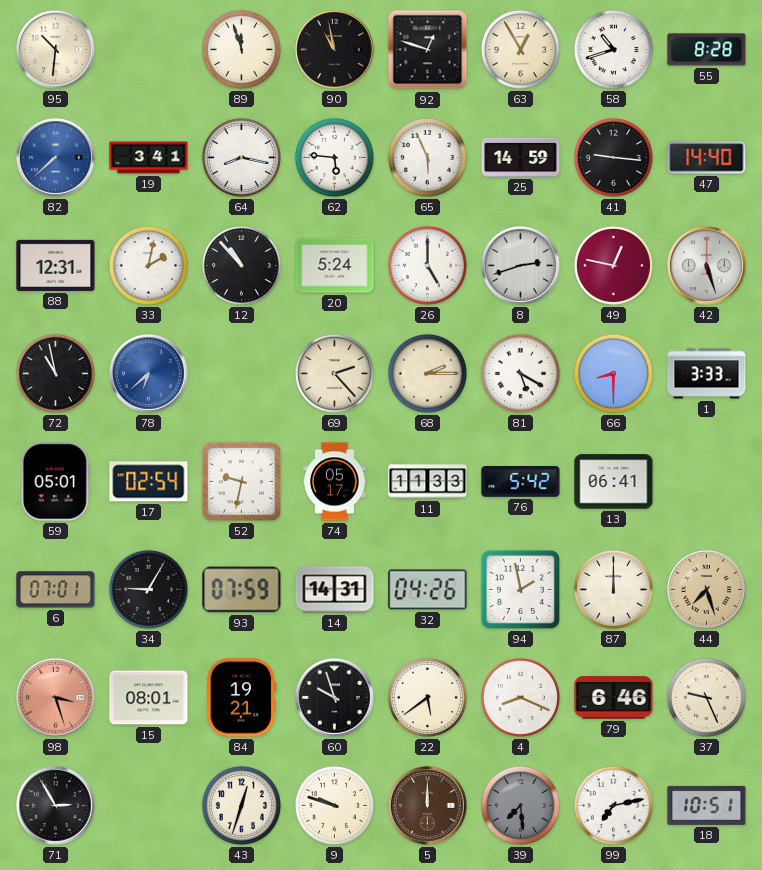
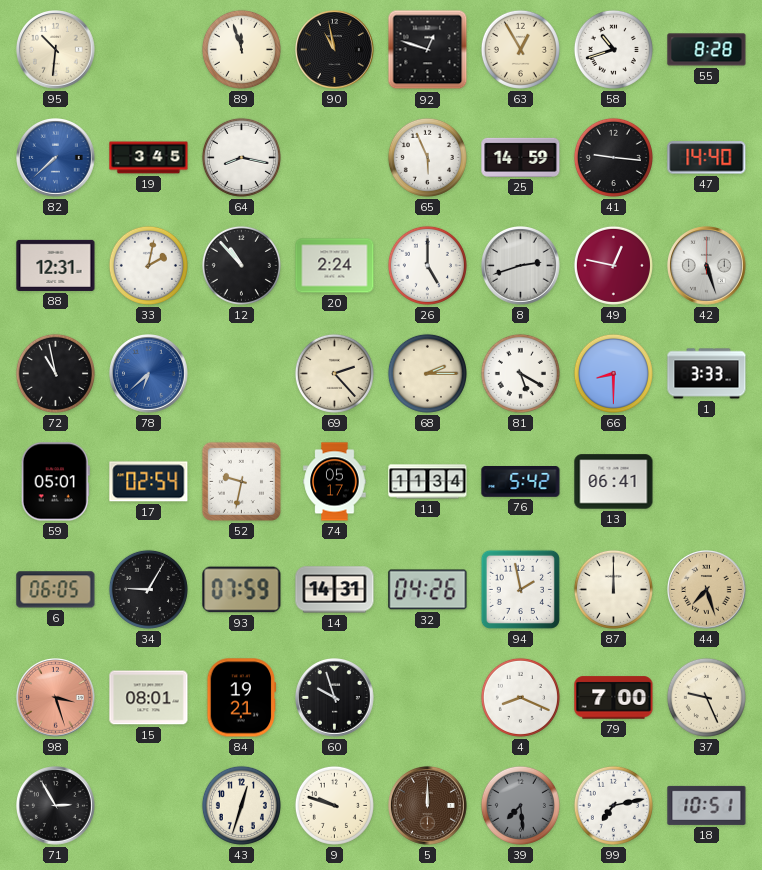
19: 3:41 -> 3:45
62: 5:46 -> none
20: 5:24 -> 2:24
11: 11:33 -> 11:34
6: 07:01 -> 06:05
22: 5:39 -> none
79: 6:46 -> 7:00
